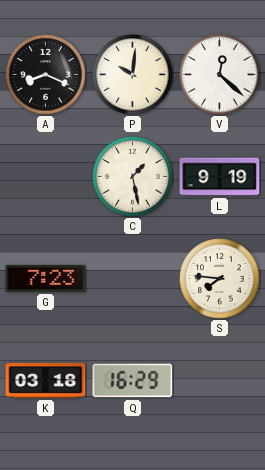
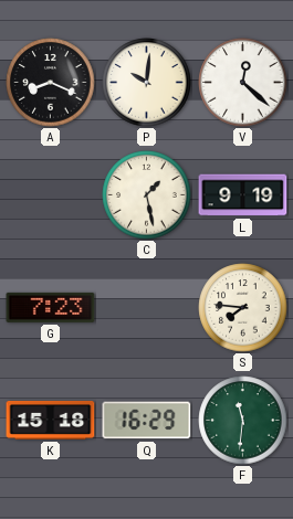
K: 03:18 -> 15:18
F: none -> 11:31
